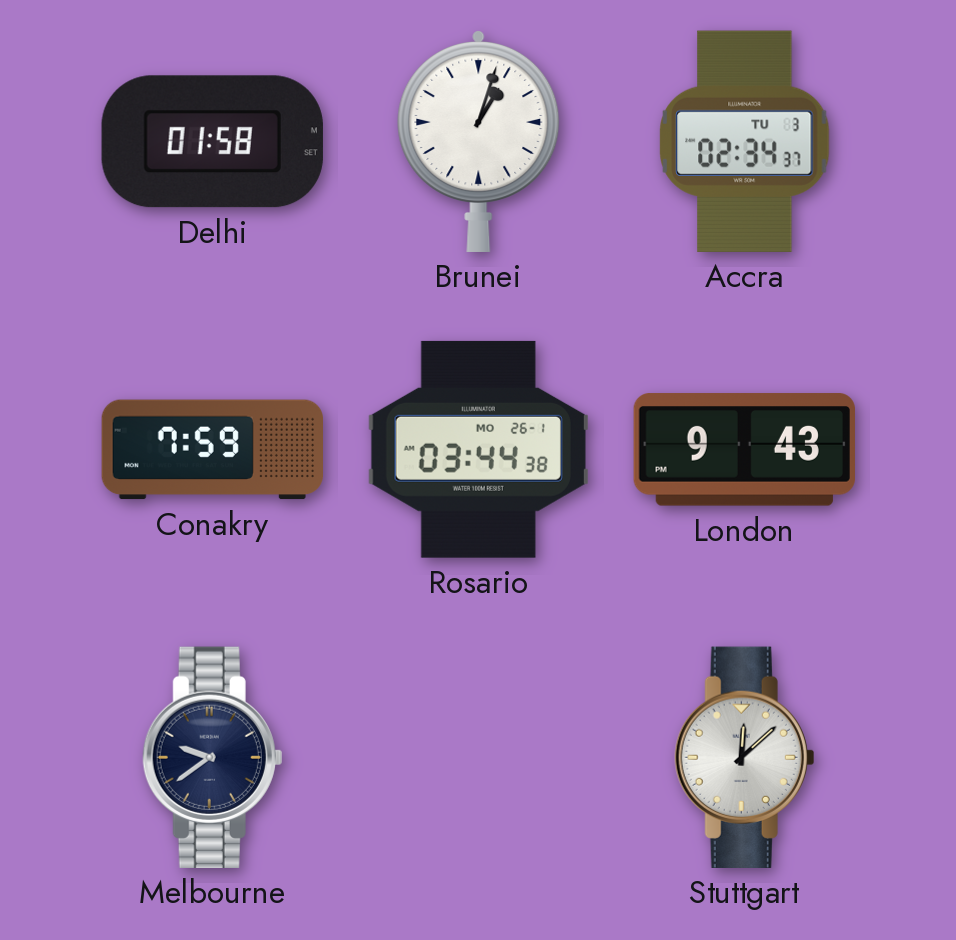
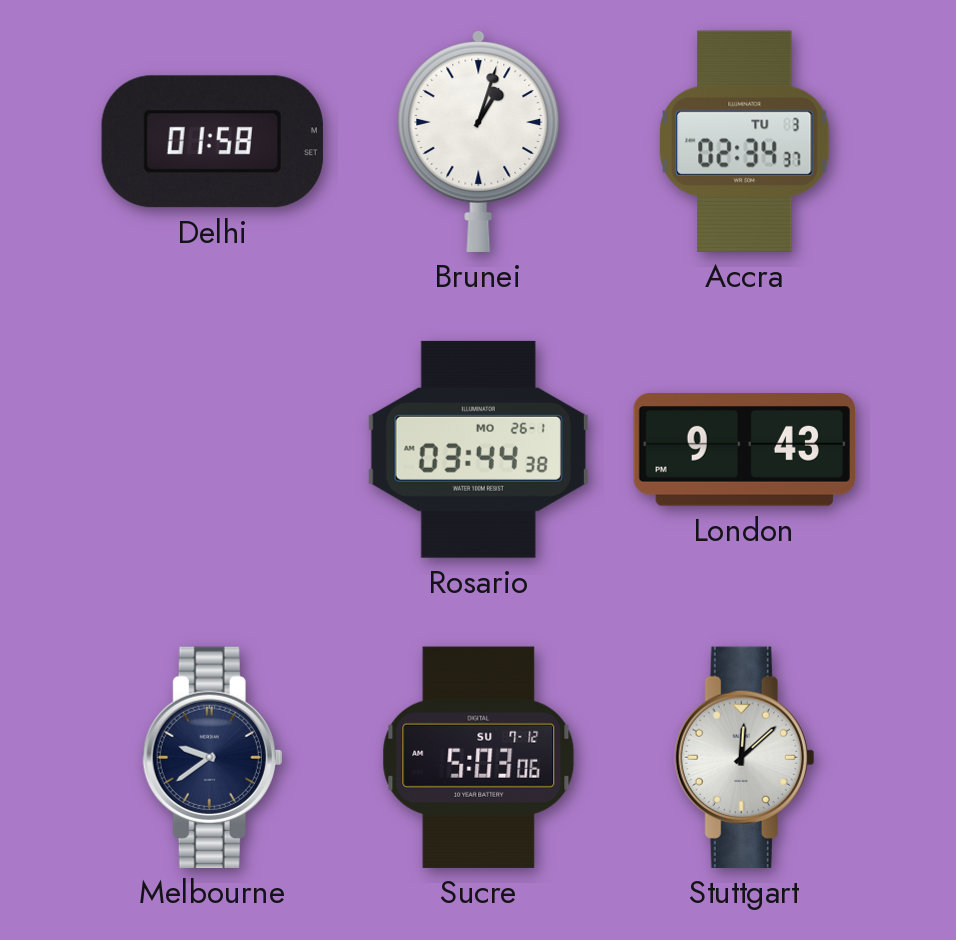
Conakry: 7:59 -> none
Sucre: none -> 5:03
